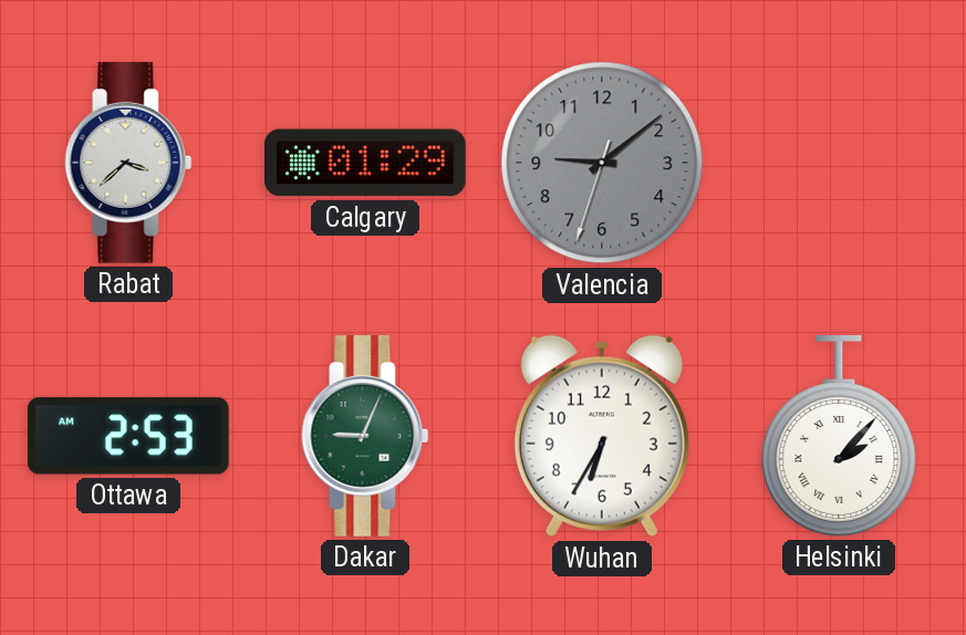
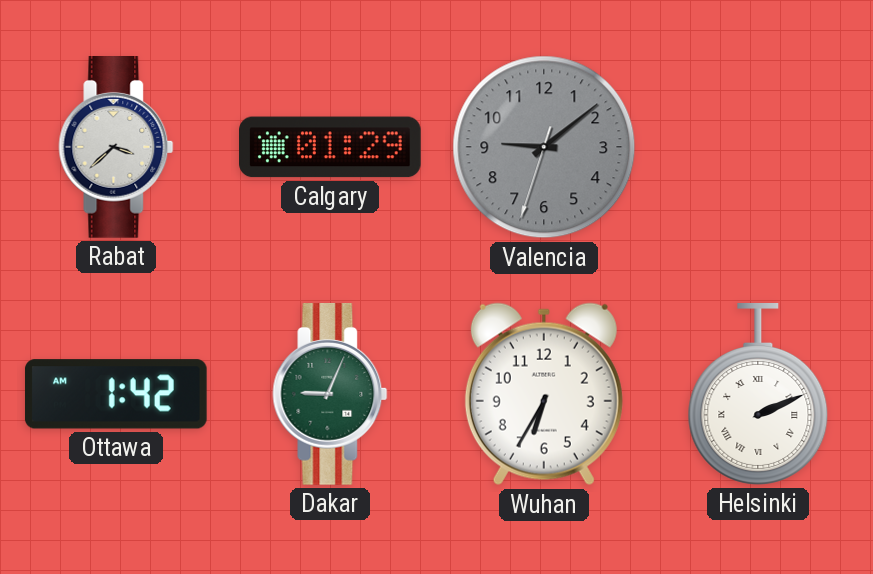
Ottawa: 2:53 -> 1:42
Helsinki: 2:07 -> 2:11
